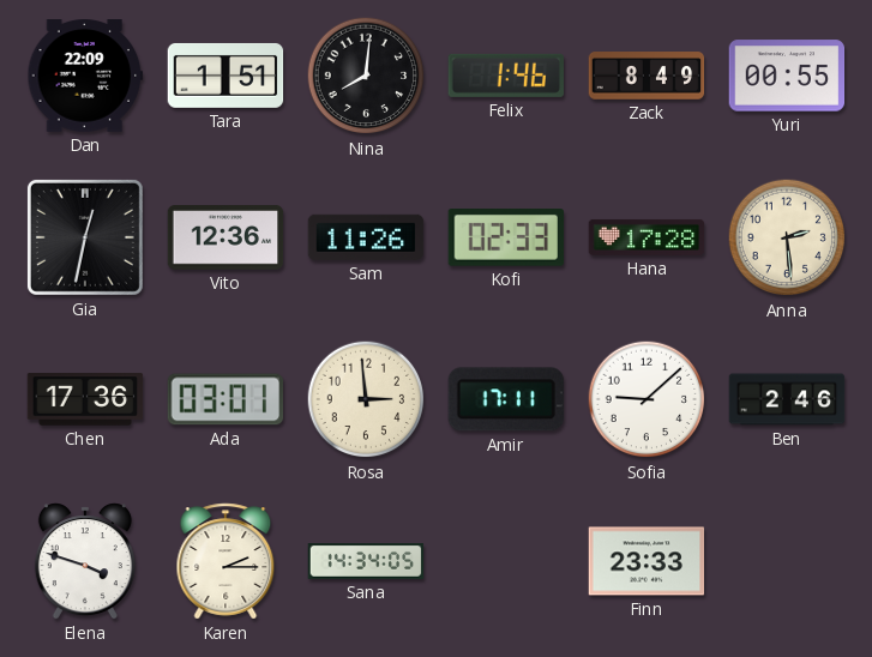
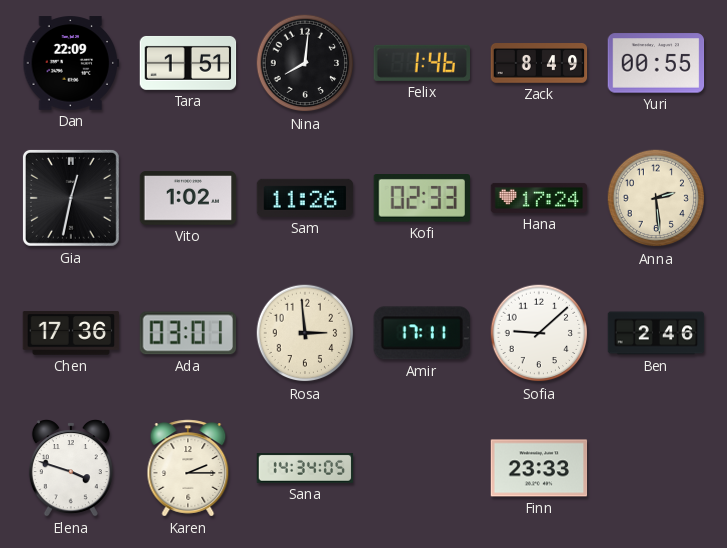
Vito: 12:36 -> 1:02
Hana: 17:28 -> 17:24
